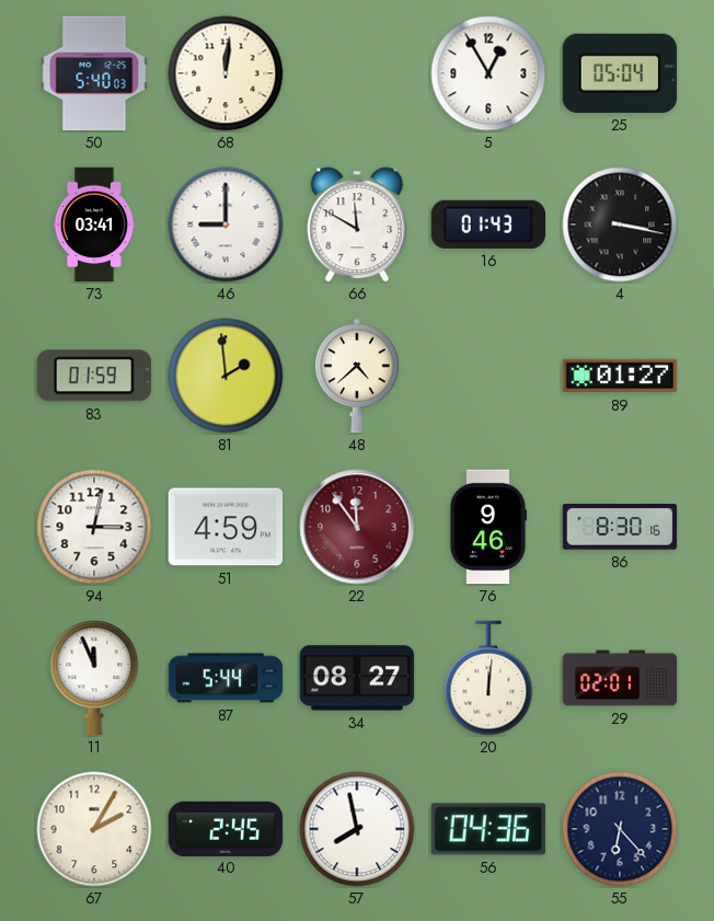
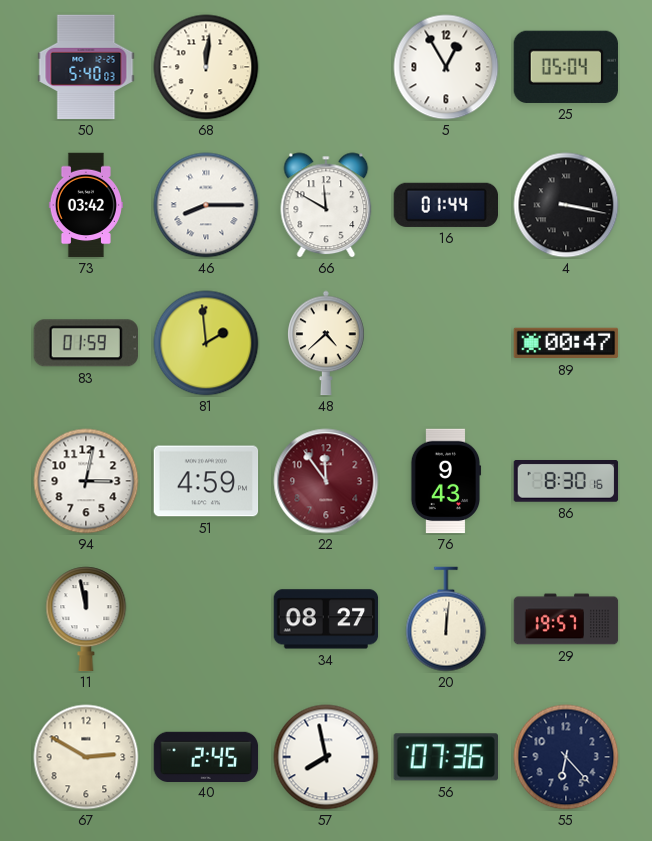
73: 03:41 -> 03:42
46: 9:00 -> 8:15
16: 01:43 -> 01:44
89: 01:27 -> 00:47
76: 9:46 -> 9:43
11: 11:56 -> 11:58
87: 5:44 -> none
29: 02:01 -> 19:57
67: 2:05 -> 2:50
56: 04:36 -> 07:36
